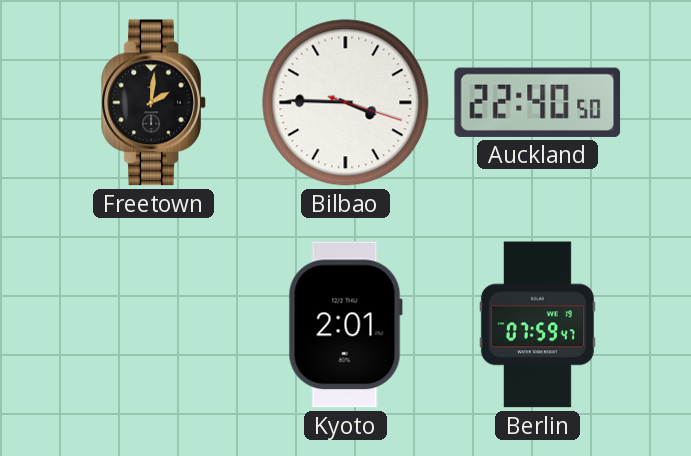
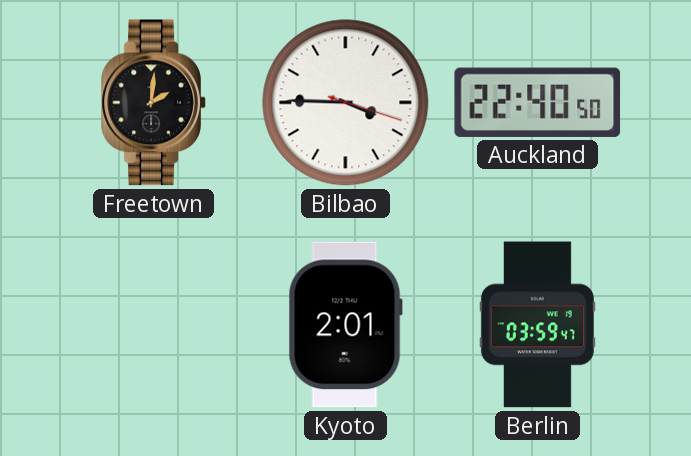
Berlin: 07:59 -> 03:59
